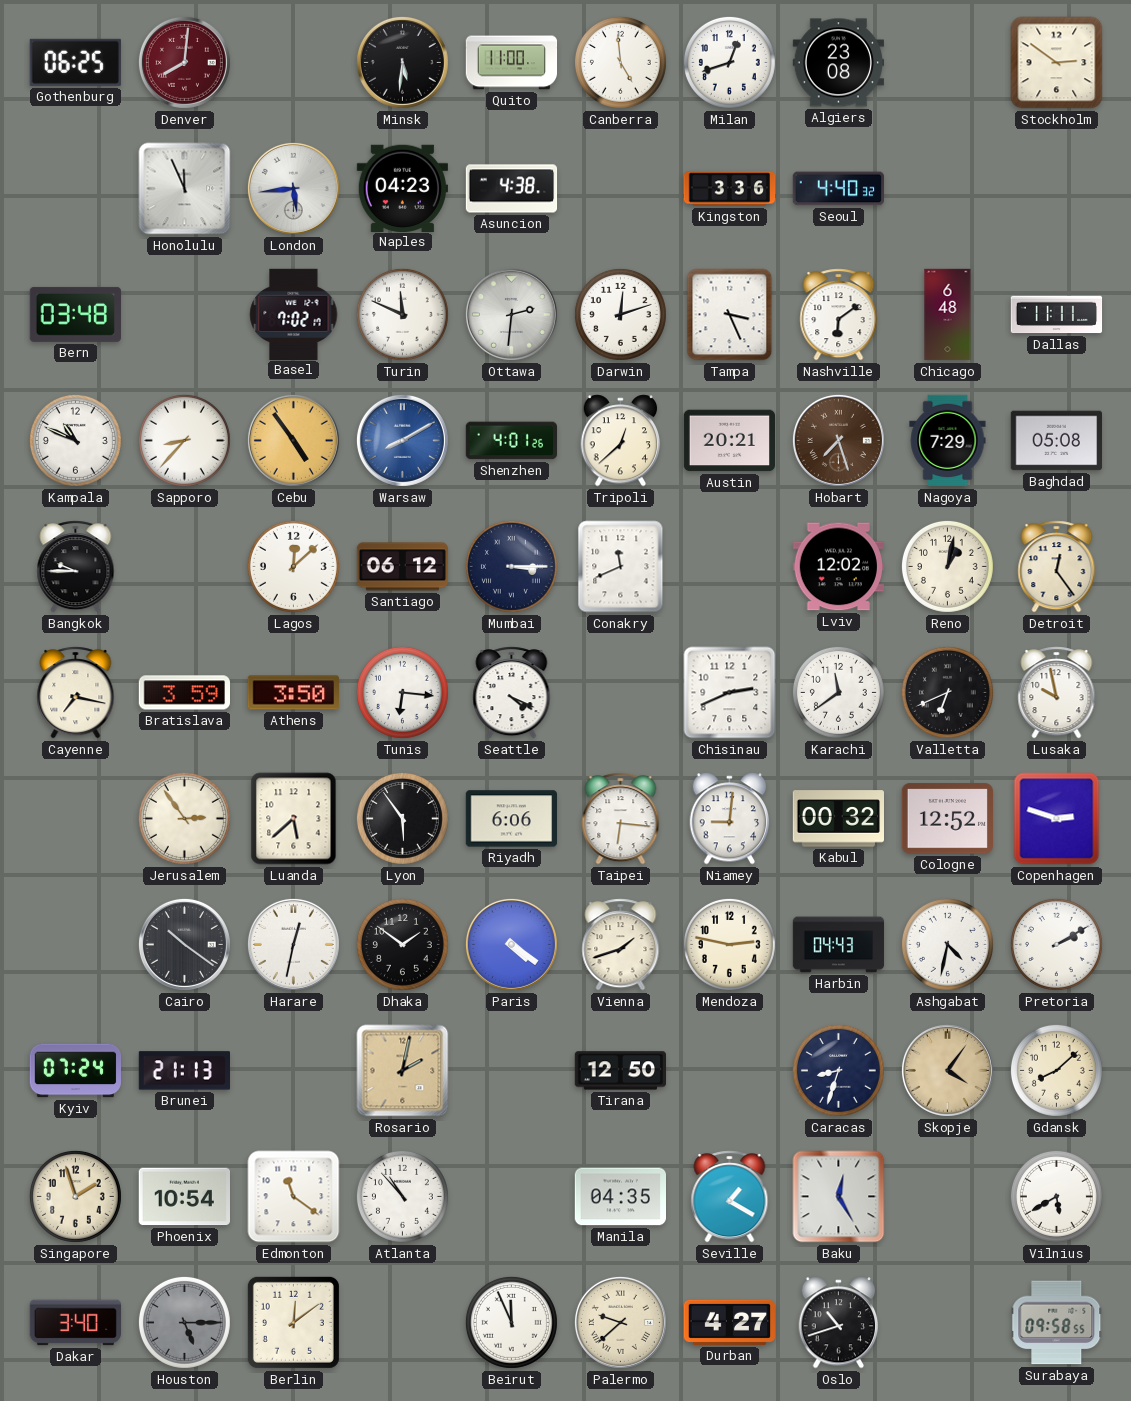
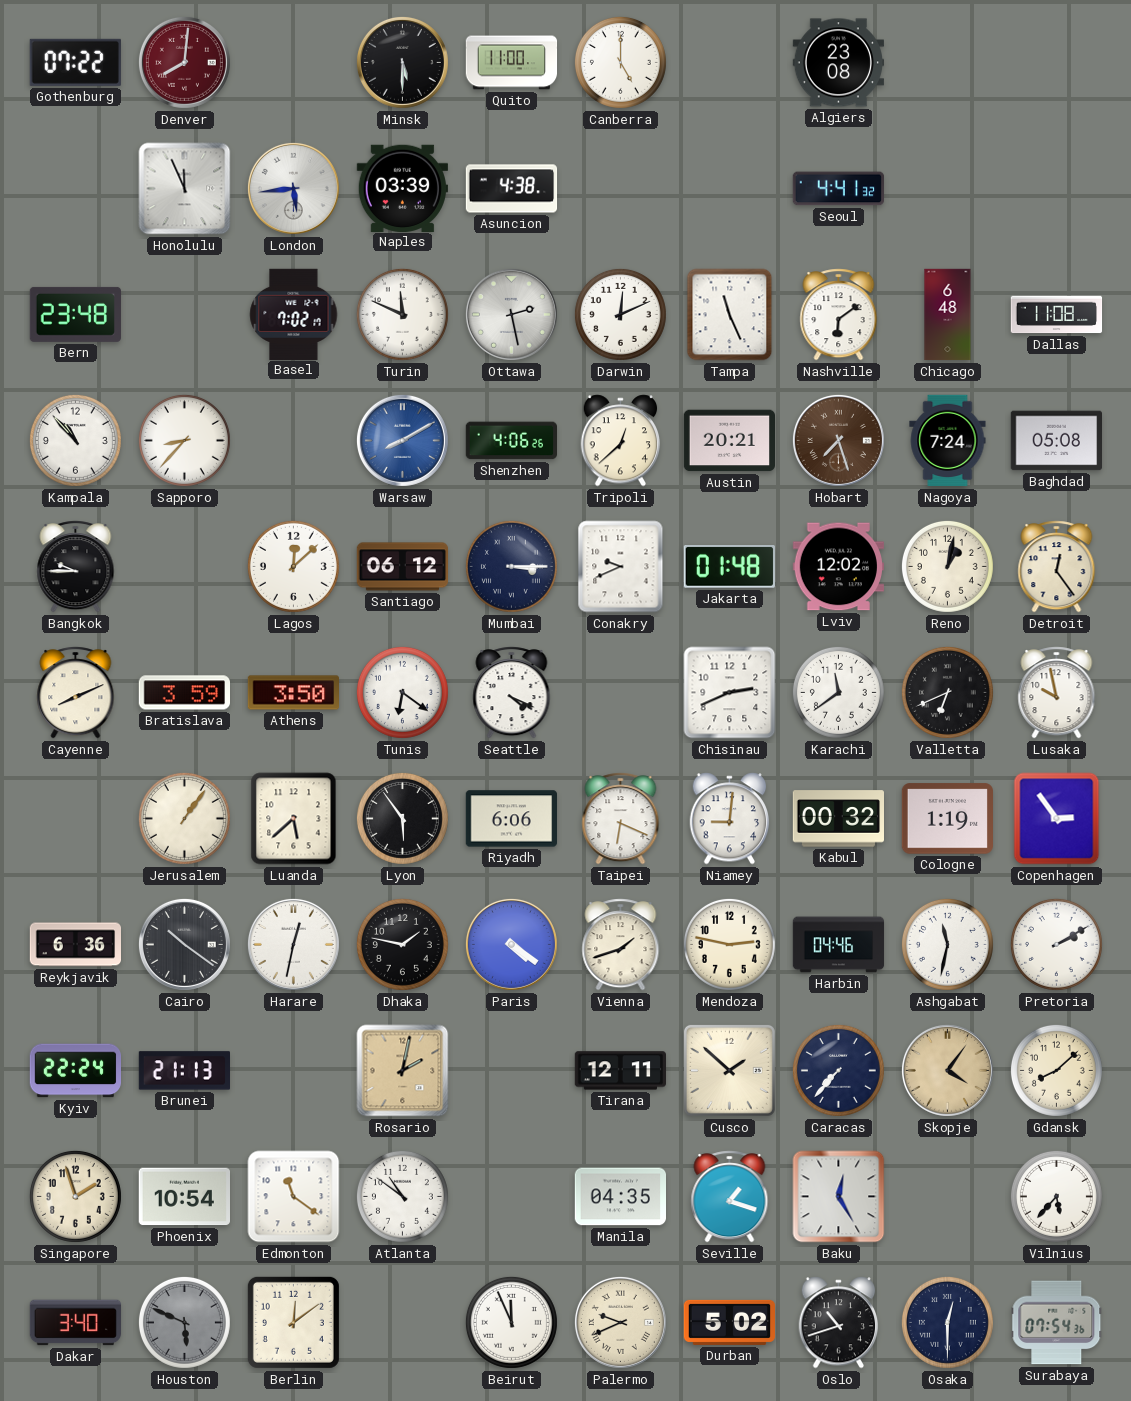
Gothenburg: 06:25 -> 07:22
Minsk: 5:31 -> 5:30
Canberra: 4:59 -> 5:00
Milan: 12:42 -> none
Stockholm: 2:51 -> none
Naples: 04:23 -> 03:39
Kingston: 3:36 -> none
Seoul: 4:40 -> 4:41
Bern: 03:48 -> 23:48
Ottawa: 2:31 -> 2:28
Darwin: 12:12 -> 12:11
Tampa: 3:26 -> 11:26
Dallas: 11:11 -> 11:08
Kampala: 10:49 -> 10:53
Cebu: 4:54 -> none
Shenzhen: 4:01 -> 4:06
Nagoya: 7:29 -> 7:24
Conakry: 11:41 -> 9:41
Jakarta: none -> 01:48
Cayenne: 7:17 -> 8:11
Tunis: 6:16 -> 6:21
Jerusalem: 2:54 -> 1:06
Taipei: 6:16 -> 6:19
Cologne: 12:52 -> 1:19
Copenhagen: 2:48 -> 2:54
Reykjavik: none -> 6:36
Dhaka: 1:51 -> 1:47
Harbin: 04:43 -> 04:46
Ashgabat: 4:32 -> 11:32
Kyiv: 07:24 -> 22:24
Tirana: 12:50 -> 12:11
Cusco: none -> 1:52
Caracas: 8:33 -> 7:37
Atlanta: 10:53 -> 10:51
Seville: 1:20 -> 1:18
Vilnius: 5:40 -> 5:37
Houston: 5:15 -> 5:49
Palermo: 9:38 -> 9:41
Durban: 4:27 -> 5:02
Osaka: none -> 12:30
Surabaya: 09:58 -> 07:54
